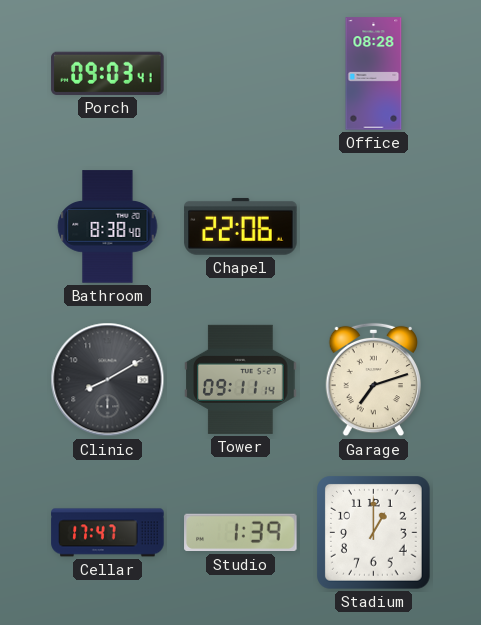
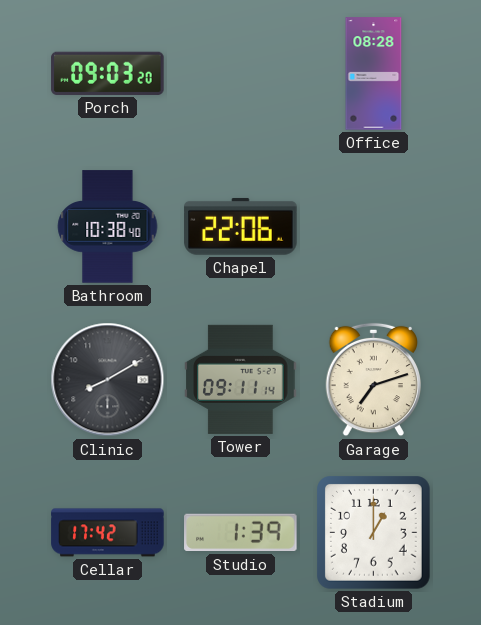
Porch: 09:03:41 -> 09:03:20
Bathroom: 8:38 -> 10:38
Cellar: 17:47 -> 17:42
